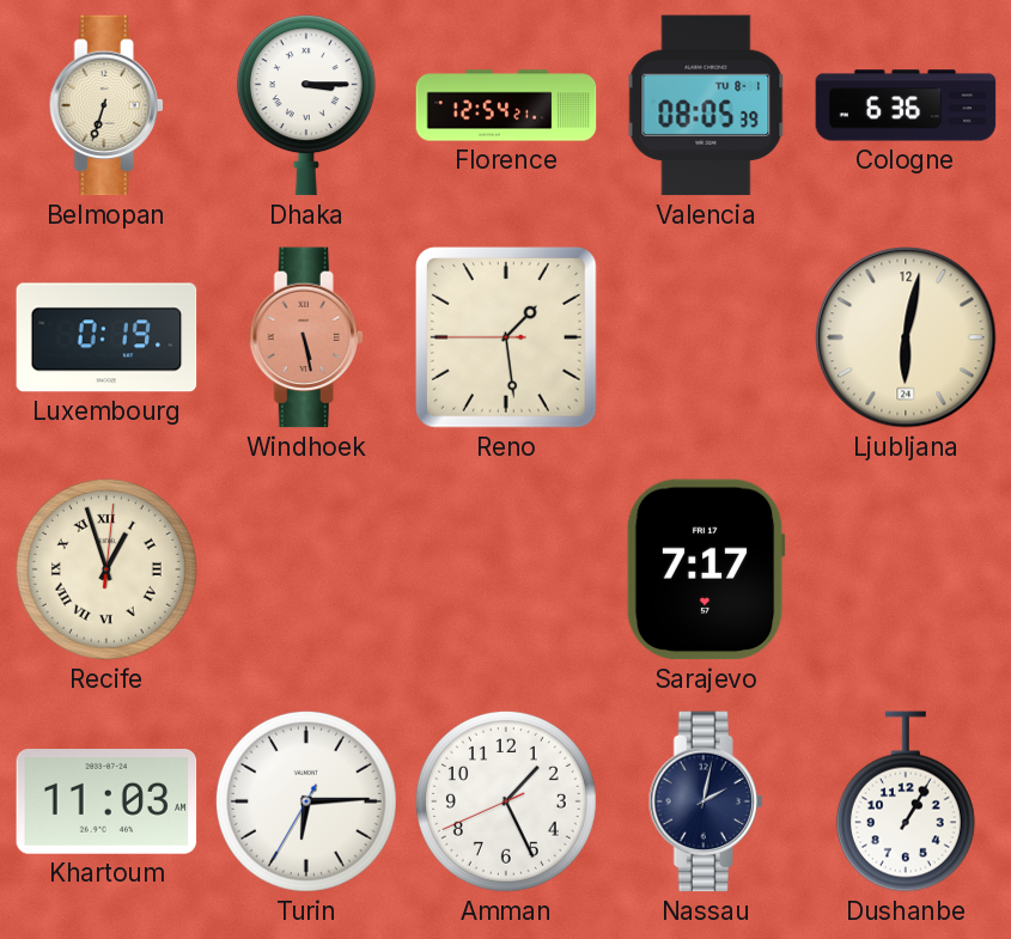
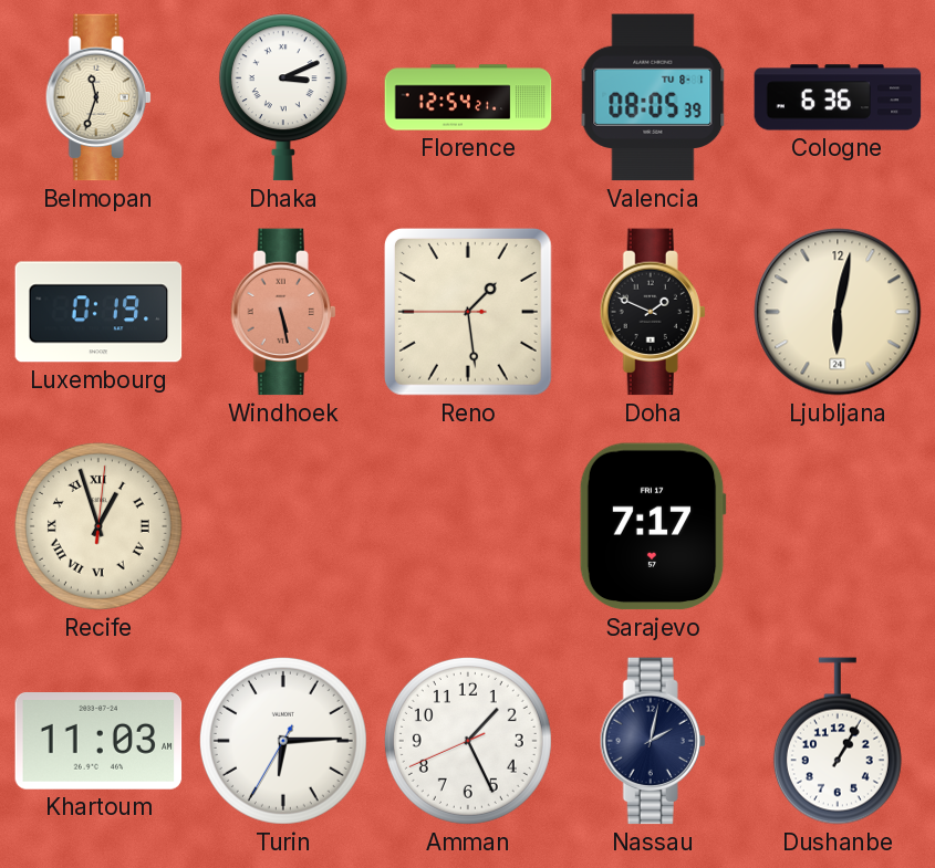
Belmopan: 6:33 -> 11:33
Dhaka: 3:15 -> 3:11
Doha: none -> 1:49
